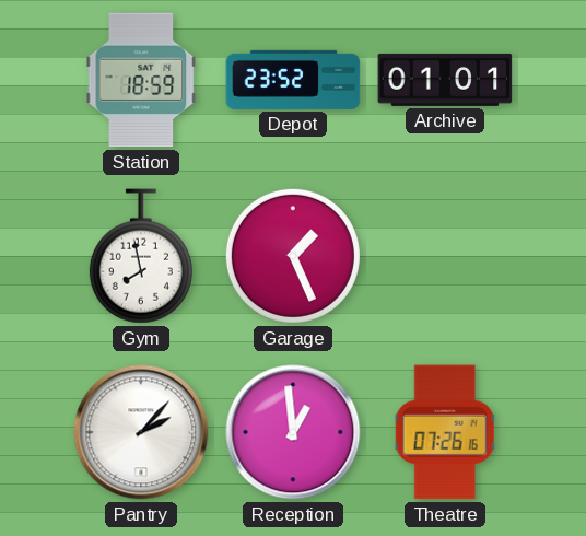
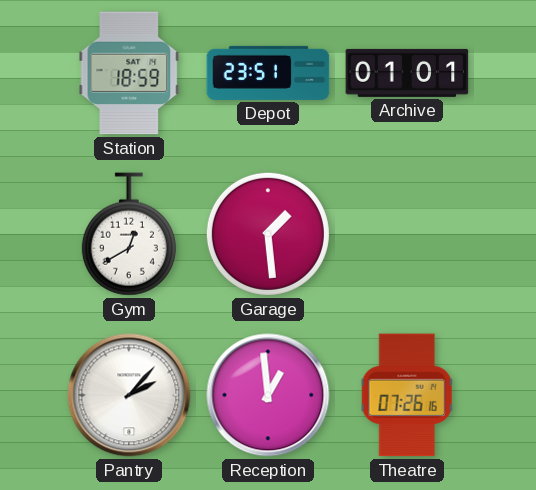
Depot: 23:52 -> 23:51
Gym: 7:58 -> 12:40
Garage: 1:26 -> 1:29
